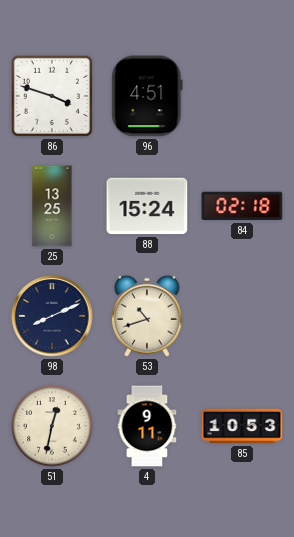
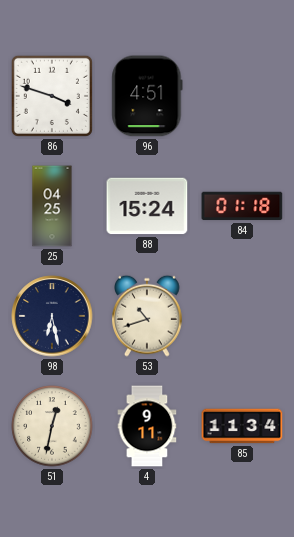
25: 13:25 -> 04:25
84: 02:18 -> 01:18
98: 8:11 -> 6:28
85: 10:53 -> 11:34
